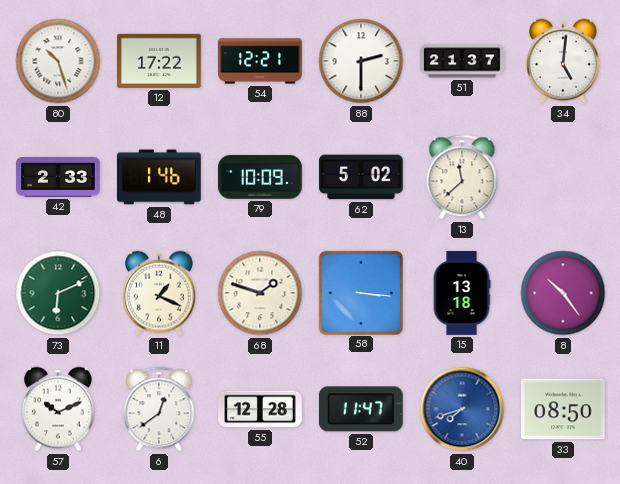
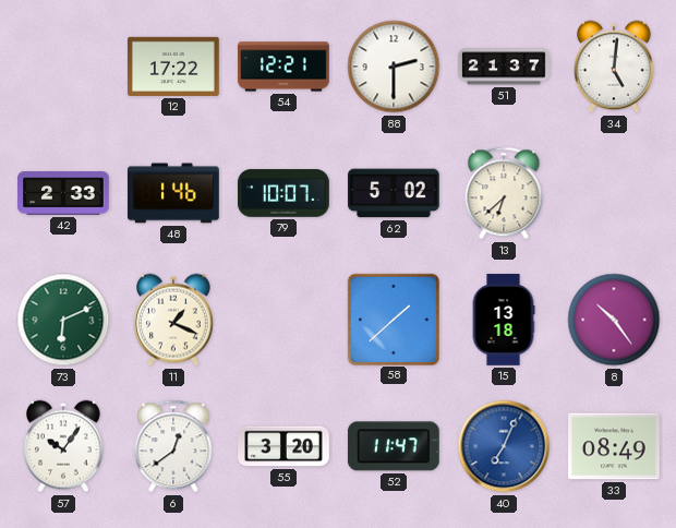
80: 10:27 -> none
79: 10:09 -> 10:07
13: 11:38 -> 6:38
68: 1:48 -> none
58: 3:16 -> 1:38
57: 10:11 -> 10:06
55: 12:28 -> 3:20
40: 7:42 -> 7:04
33: 08:50 -> 08:49
